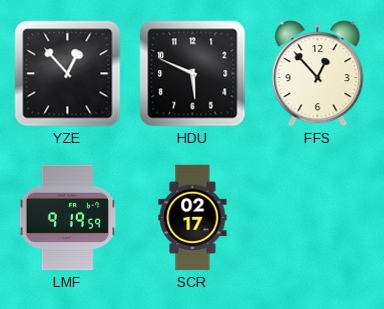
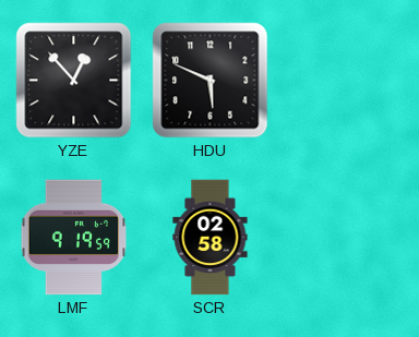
FFS: 12:53 -> none
SCR: 02:17 -> 02:58
